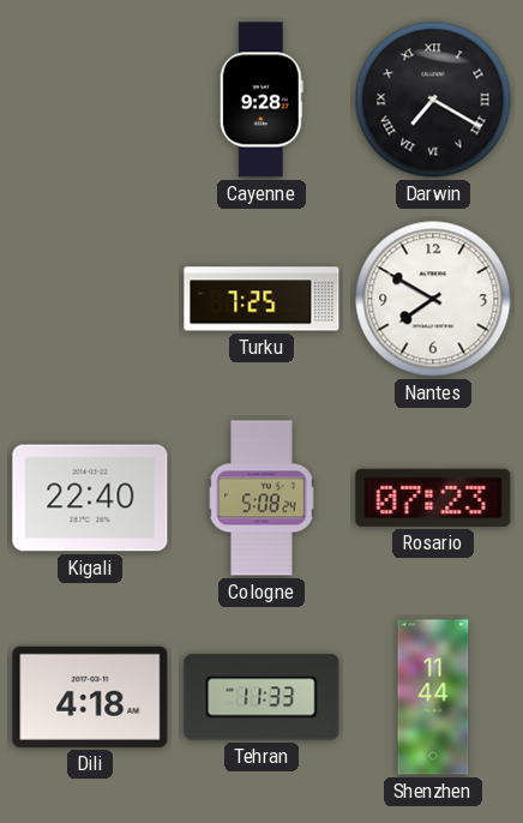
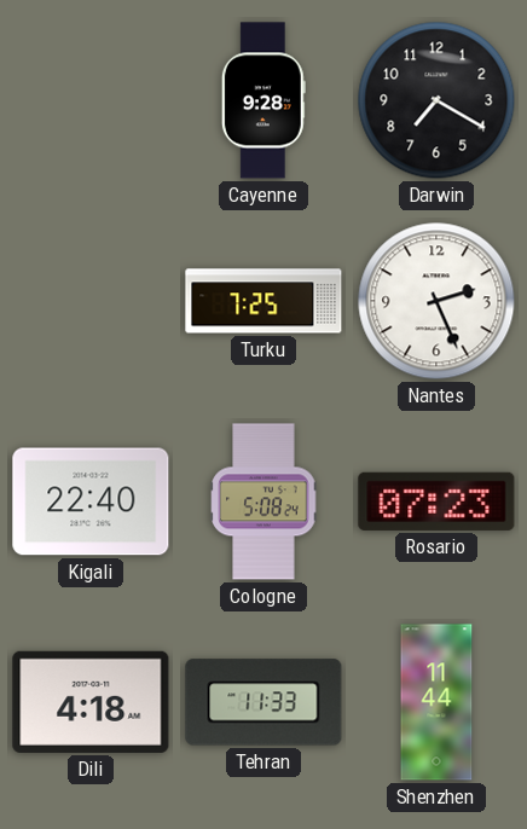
Darwin numerals: Roman -> Arabic
Nantes: 7:50 -> 2:26
